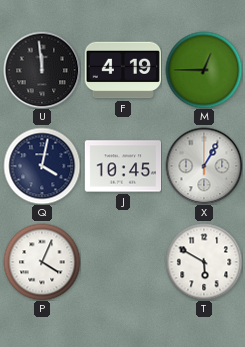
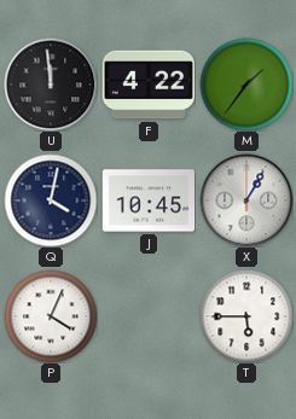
F: 4:19 -> 4:22
M: 12:45 -> 1:36
T: 5:50 -> 5:45
